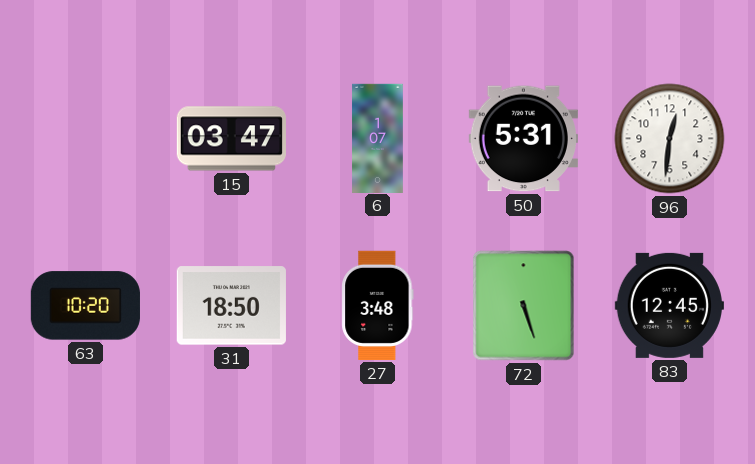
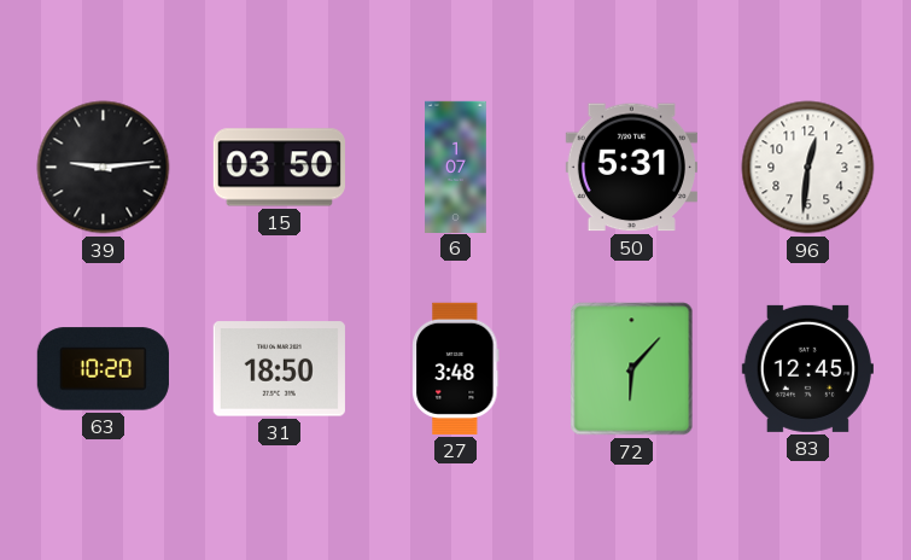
39: none -> 9:14
15: 03:47 -> 03:50
72: 5:27 -> 6:07
